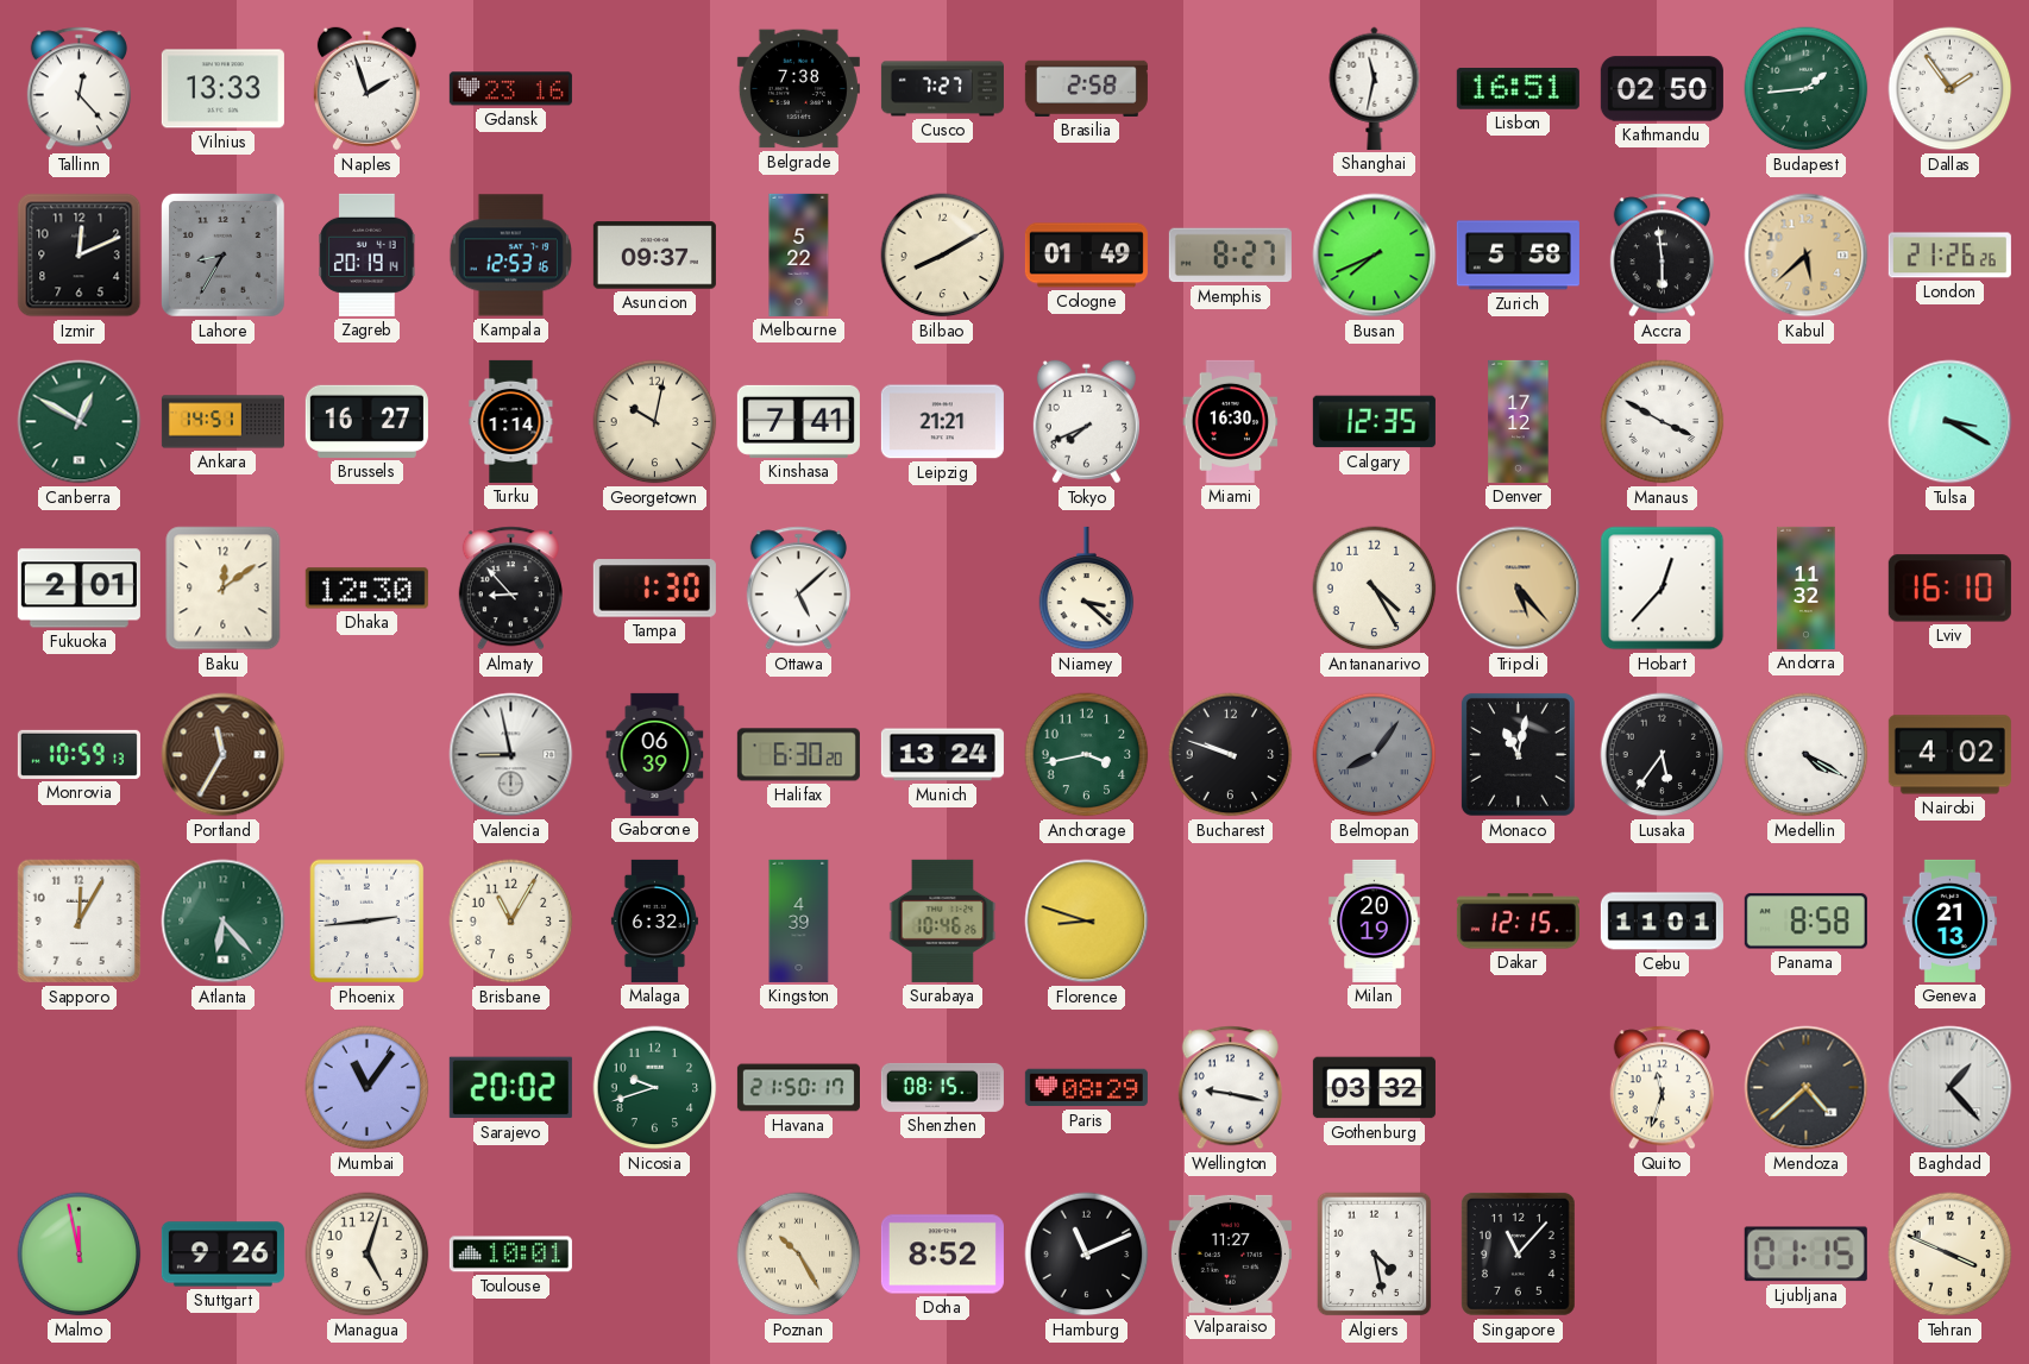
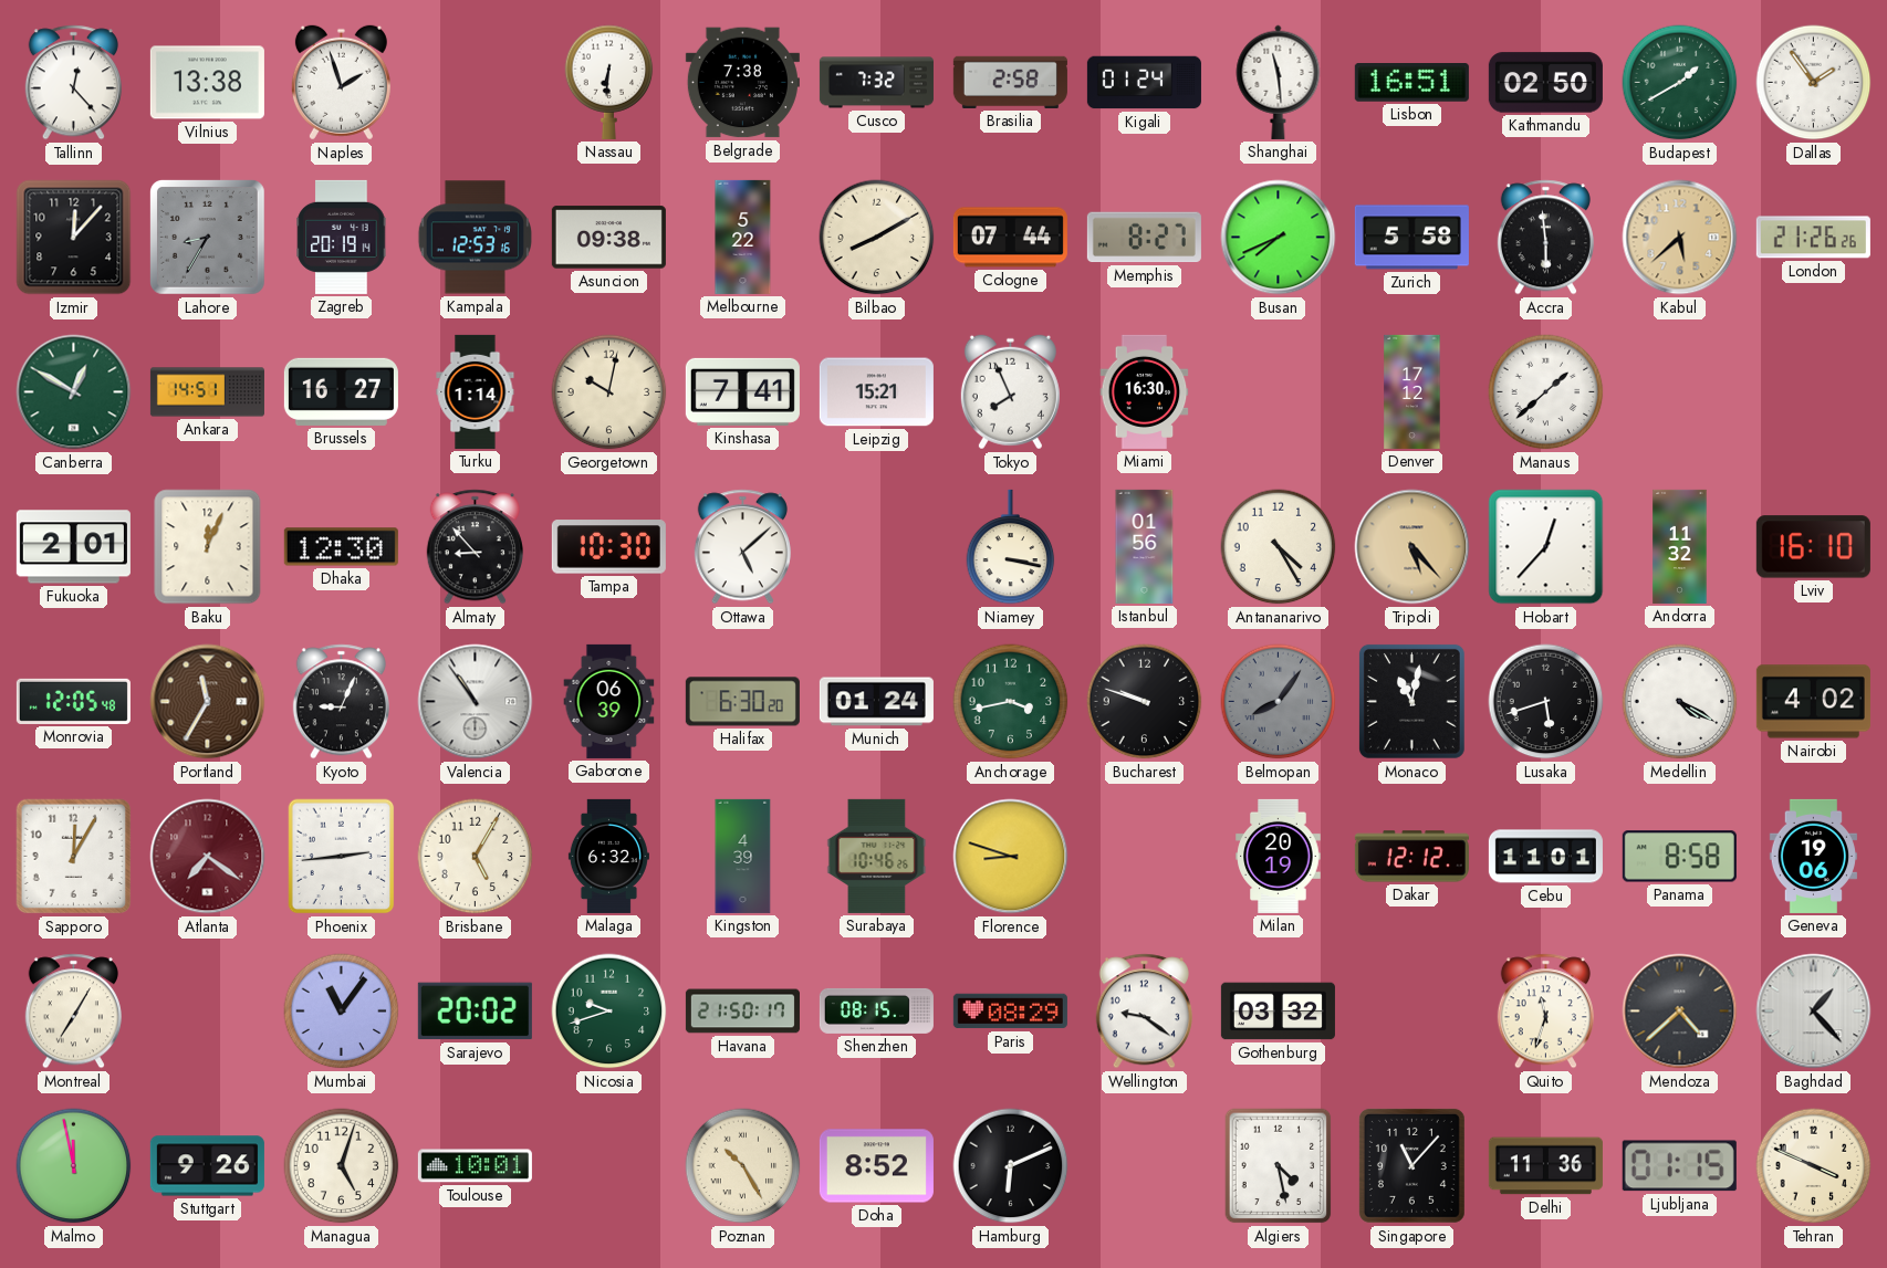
Vilnius: 13:33 -> 13:38
Gdansk: 23:16 -> none
Nassau: none -> 6:31
Cusco: 7:27 -> 7:32
Kigali: none -> 01:24
Shanghai: 11:32 -> 11:29
Budapest: 1:44 -> 1:40
Izmir: 12:11 -> 12:07
Asuncion: 09:37 -> 09:38
Cologne: 01:49 -> 07:44
Leipzig: 21:21 -> 15:21
Tokyo: 7:41 -> 7:56
Calgary: 12:35 -> none
Manaus: 3:50 -> 1:38
Tulsa: 3:20 -> none
Baku: 12:09 -> 12:04
Tampa: 1:30 -> 10:30
Niamey: 3:22 -> 3:17
Istanbul: none -> 01:56
Monrovia: 10:59 -> 12:05
Kyoto: none -> 9:04
Valencia: 8:58 -> 10:54
Munich: 13:24 -> 01:24
Lusaka: 5:36 -> 5:42
Atlanta: 6:23 -> 7:21
Atlanta dial: green -> burgundy
Brisbane: 11:05 -> 5:05
Dakar: 12:15 -> 12:12
Geneva: 21:13 -> 19:06
Montreal: none -> 7:05
Wellington: 9:17 -> 9:21
Hamburg: 11:11 -> 6:11
Valparaiso: 11:27 -> none
Delhi: none -> 11:36
